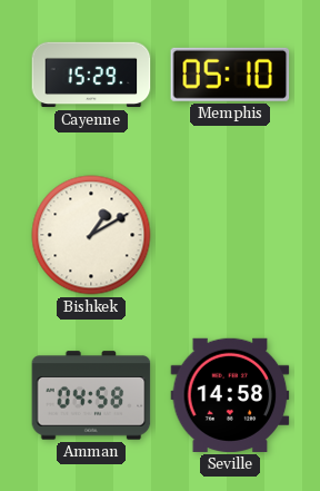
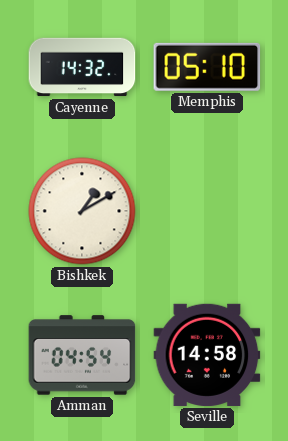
Cayenne: 15:29 -> 14:32
Amman: 04:58 -> 04:54
